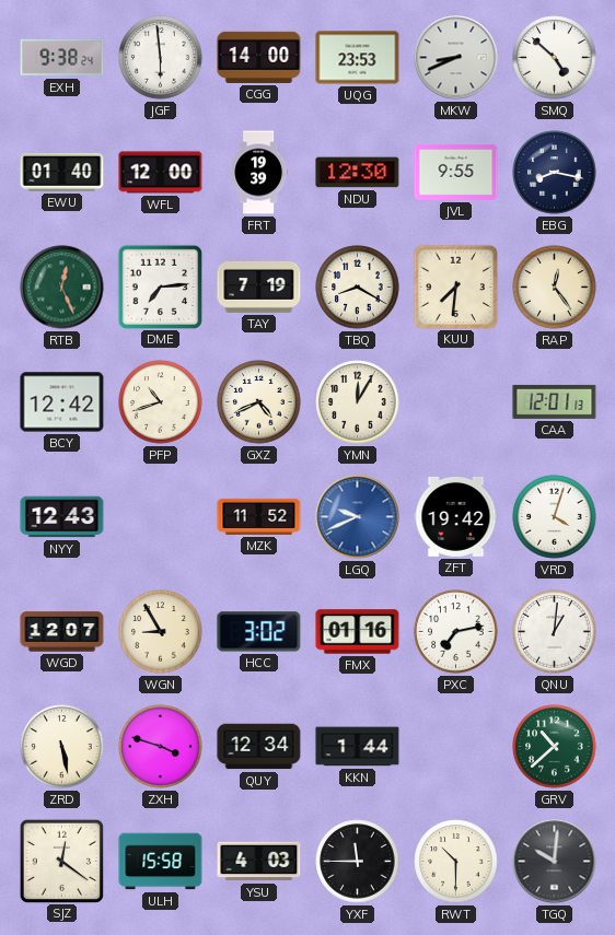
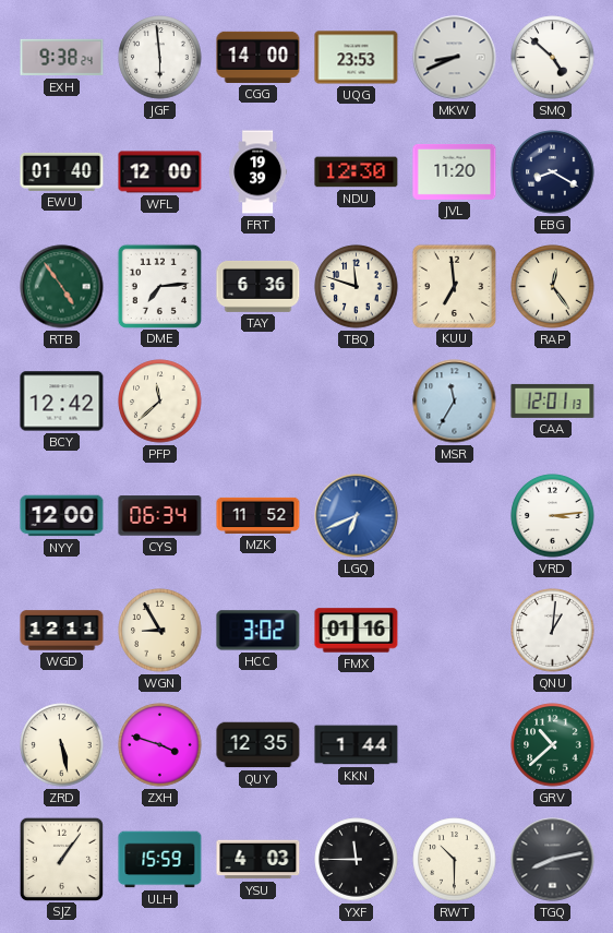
JVL: 9:55 -> 11:20
EBG: 8:17 -> 8:20
RTB: 12:26 -> 4:54
TAY: 7:19 -> 6:36
TBQ: 8:20 -> 11:48
KUU: 7:31 -> 6:59
PFP: 10:42 -> 11:38
GXZ: 4:41 -> none
YMN: 12:05 -> none
MSR: none -> 11:35
NYY: 12:43 -> 12:00
CYS: none -> 06:34
LGQ: 9:41 -> 6:41
ZFT: 19:42 -> none
VRD: 4:03 -> 3:14
WGD: 12:07 -> 12:11
PXC: 7:13 -> none
QUY: 12:34 -> 12:35
SJZ: 12:21 -> 1:06
ULH: 15:58 -> 15:59
TGQ: 10:01 -> 8:13
